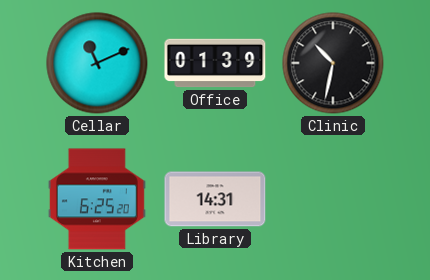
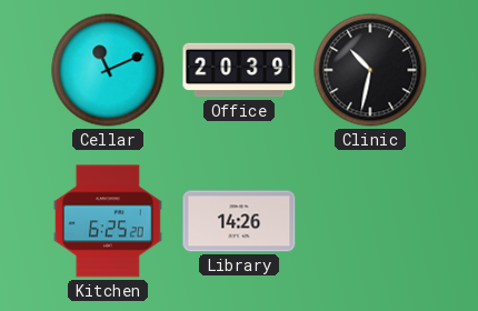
Office: 01:39 -> 20:39
Library: 14:31 -> 14:26
